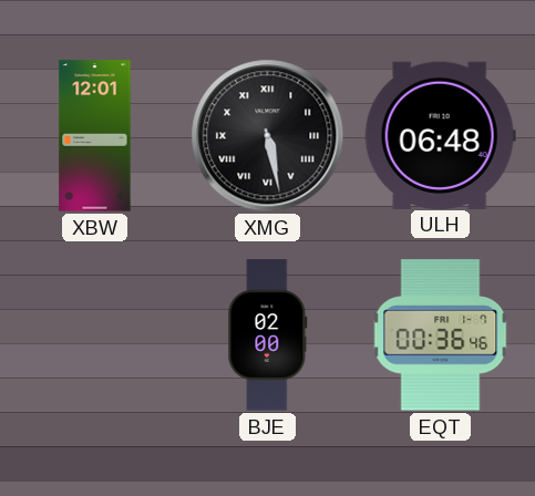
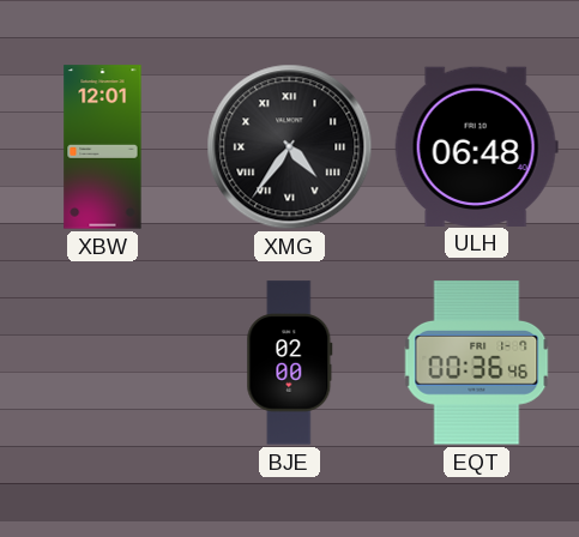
XMG: 5:28 -> 4:36
